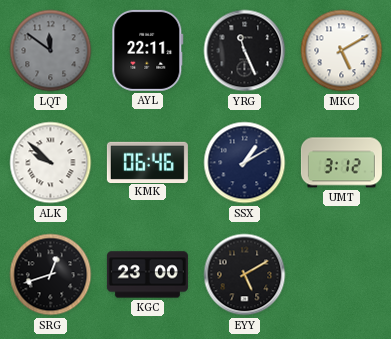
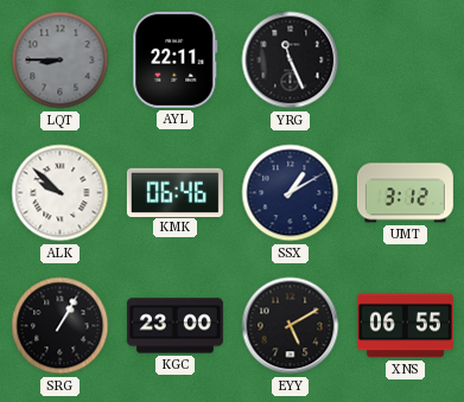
LQT: 11:51 -> 8:45
MKC: 5:10 -> none
SRG: 12:42 -> 1:05
XNS: none -> 06:55
